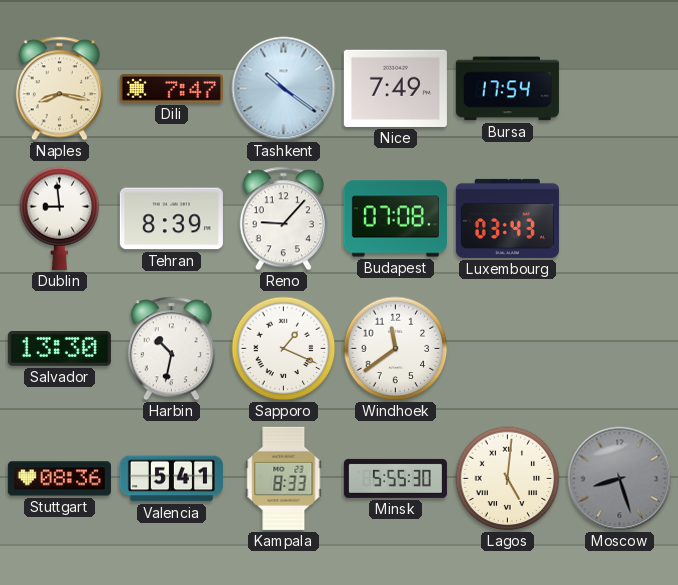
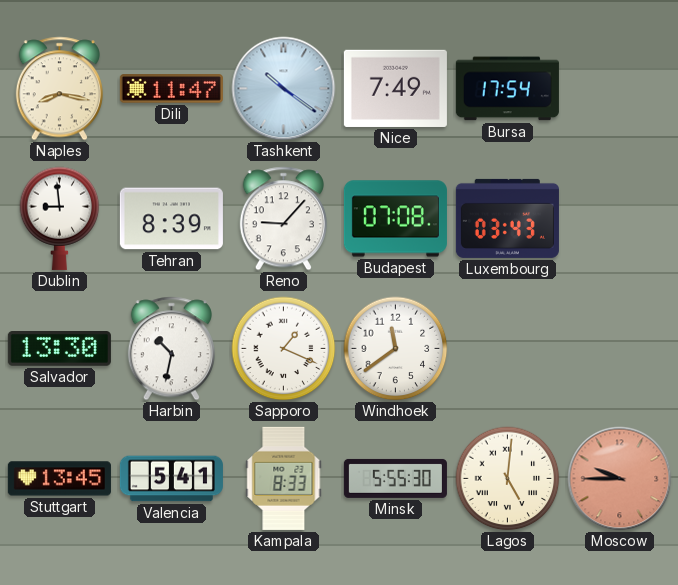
Dili: 7:47 -> 11:47
Stuttgart: 08:36 -> 13:45
Moscow: 8:27 -> 9:45
Moscow dial: grey -> salmon
